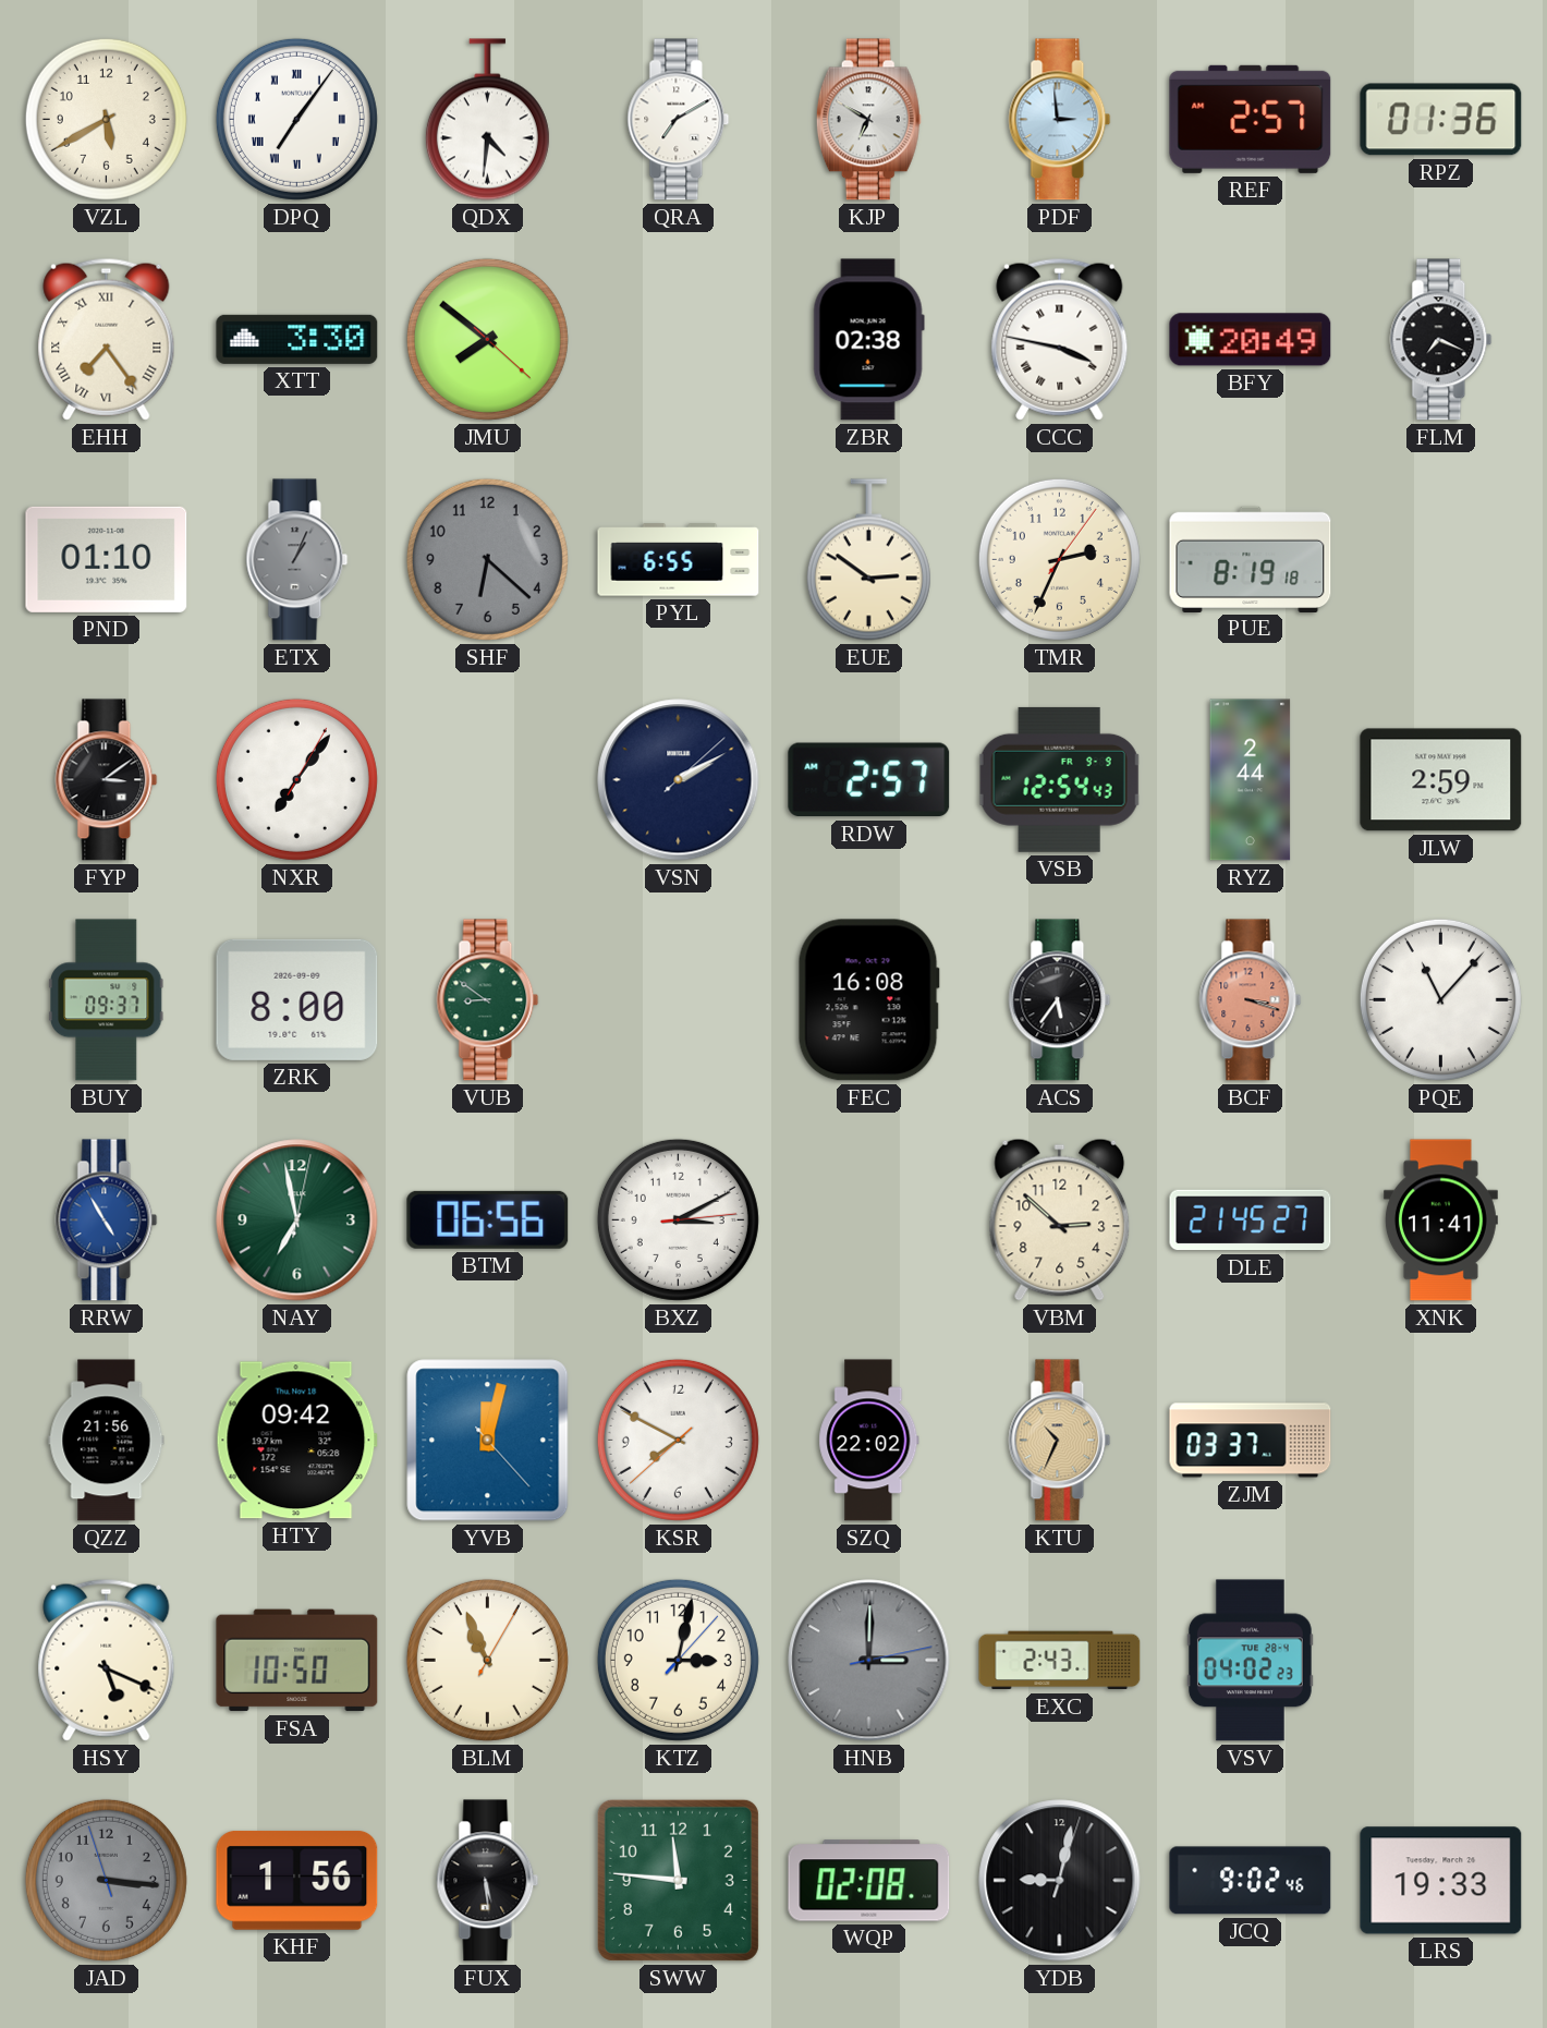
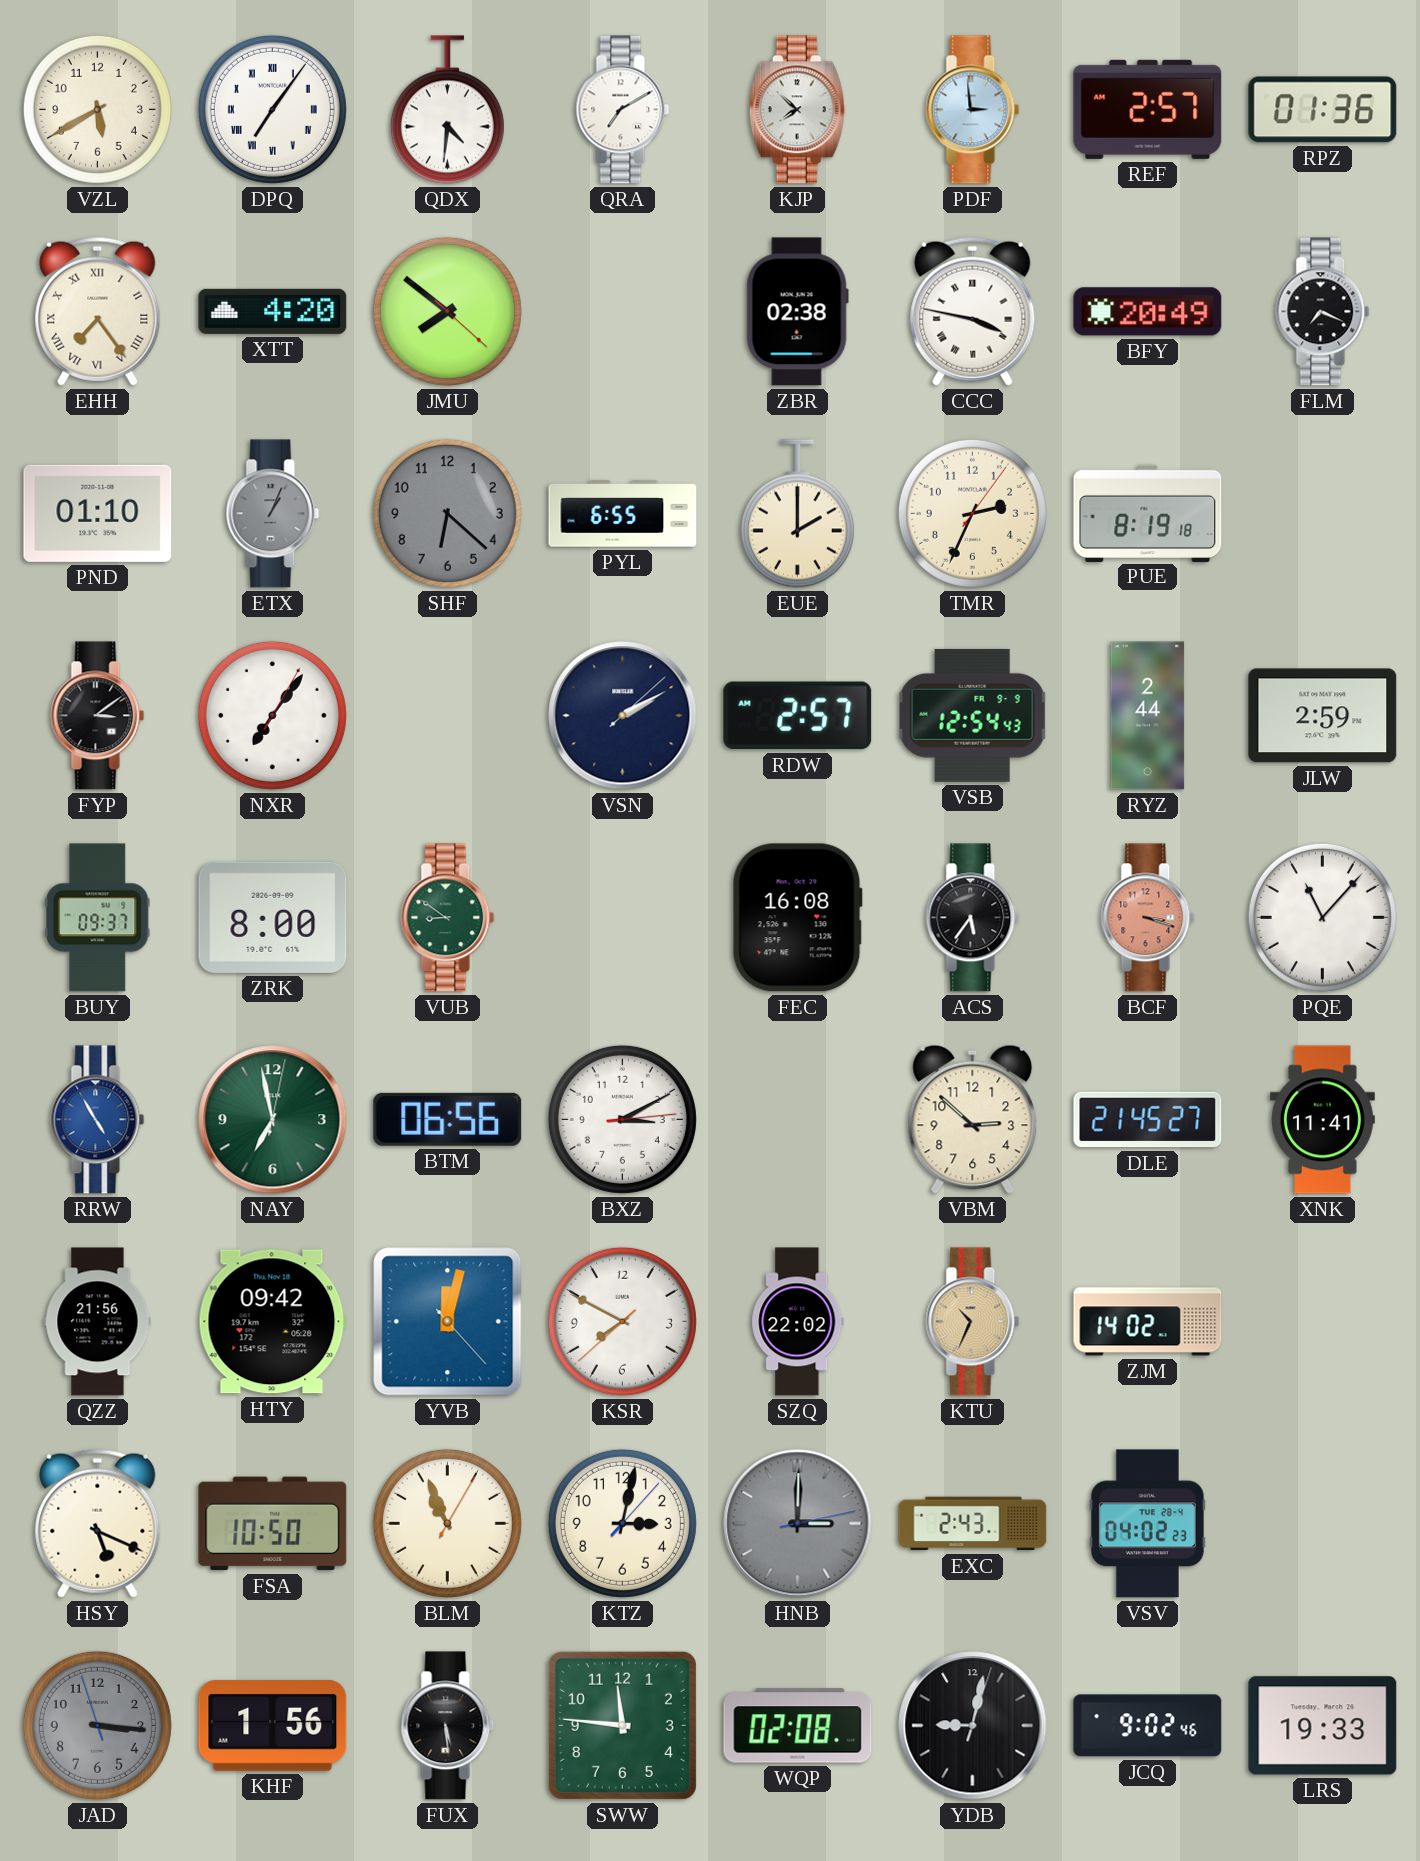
KJP: 6:50 -> 7:52
XTT: 3:30 -> 4:20
EUE: 2:51 -> 2:00
ZJM: 03:37 -> 14:02
